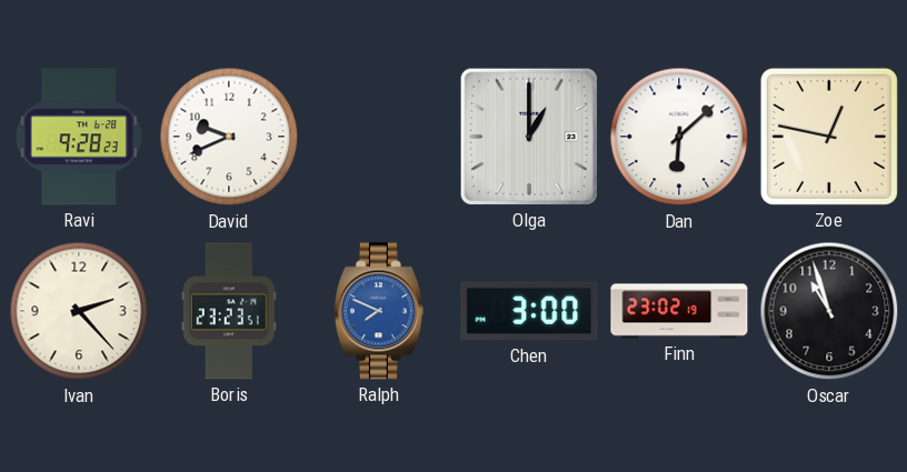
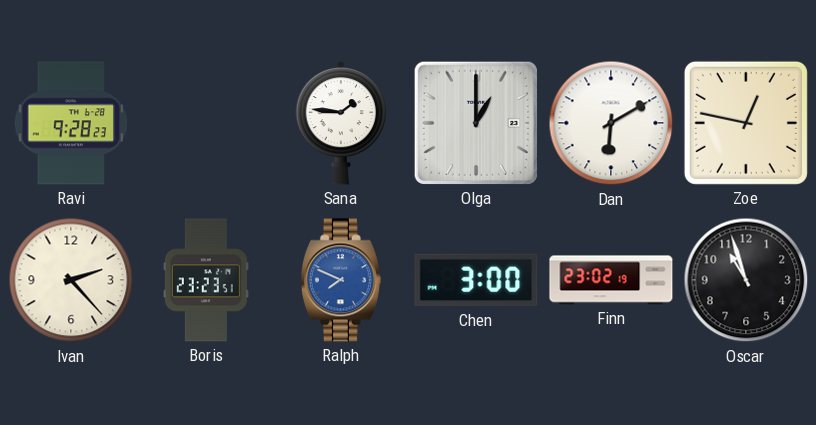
David: 9:41 -> none
Sana: none -> 1:46
Dan: 6:08 -> 6:10
